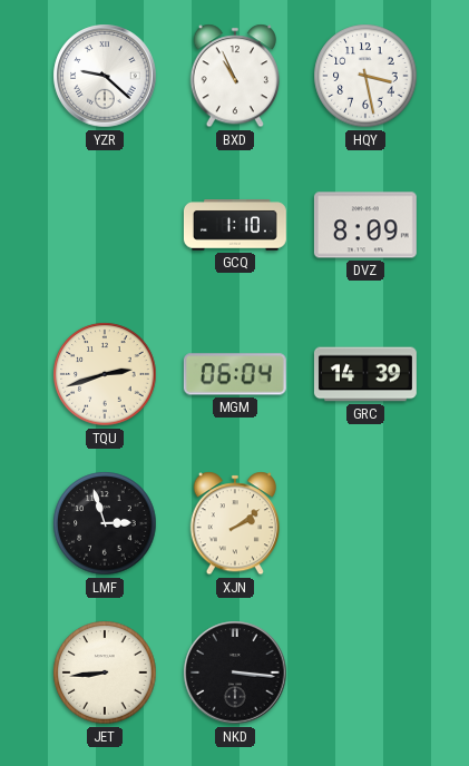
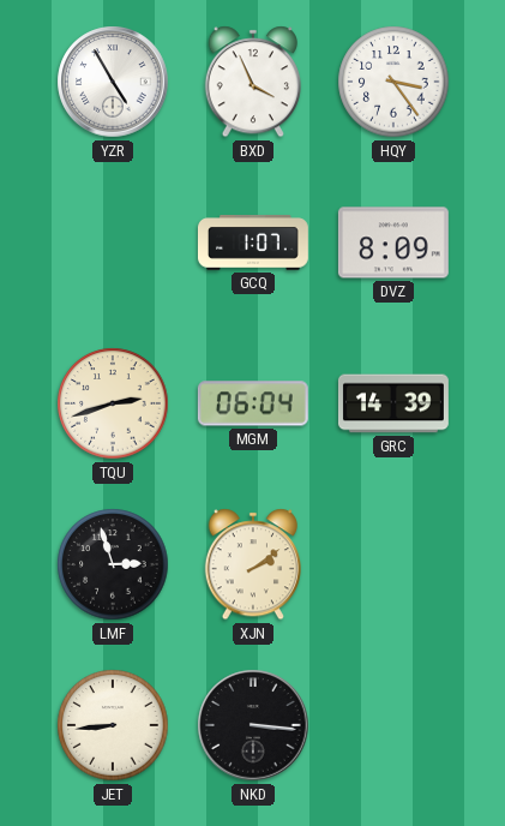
YZR: 9:22 -> 4:55
BXD: 10:56 -> 3:56
HQY: 3:28 -> 3:24
GCQ: 1:10 -> 1:07
